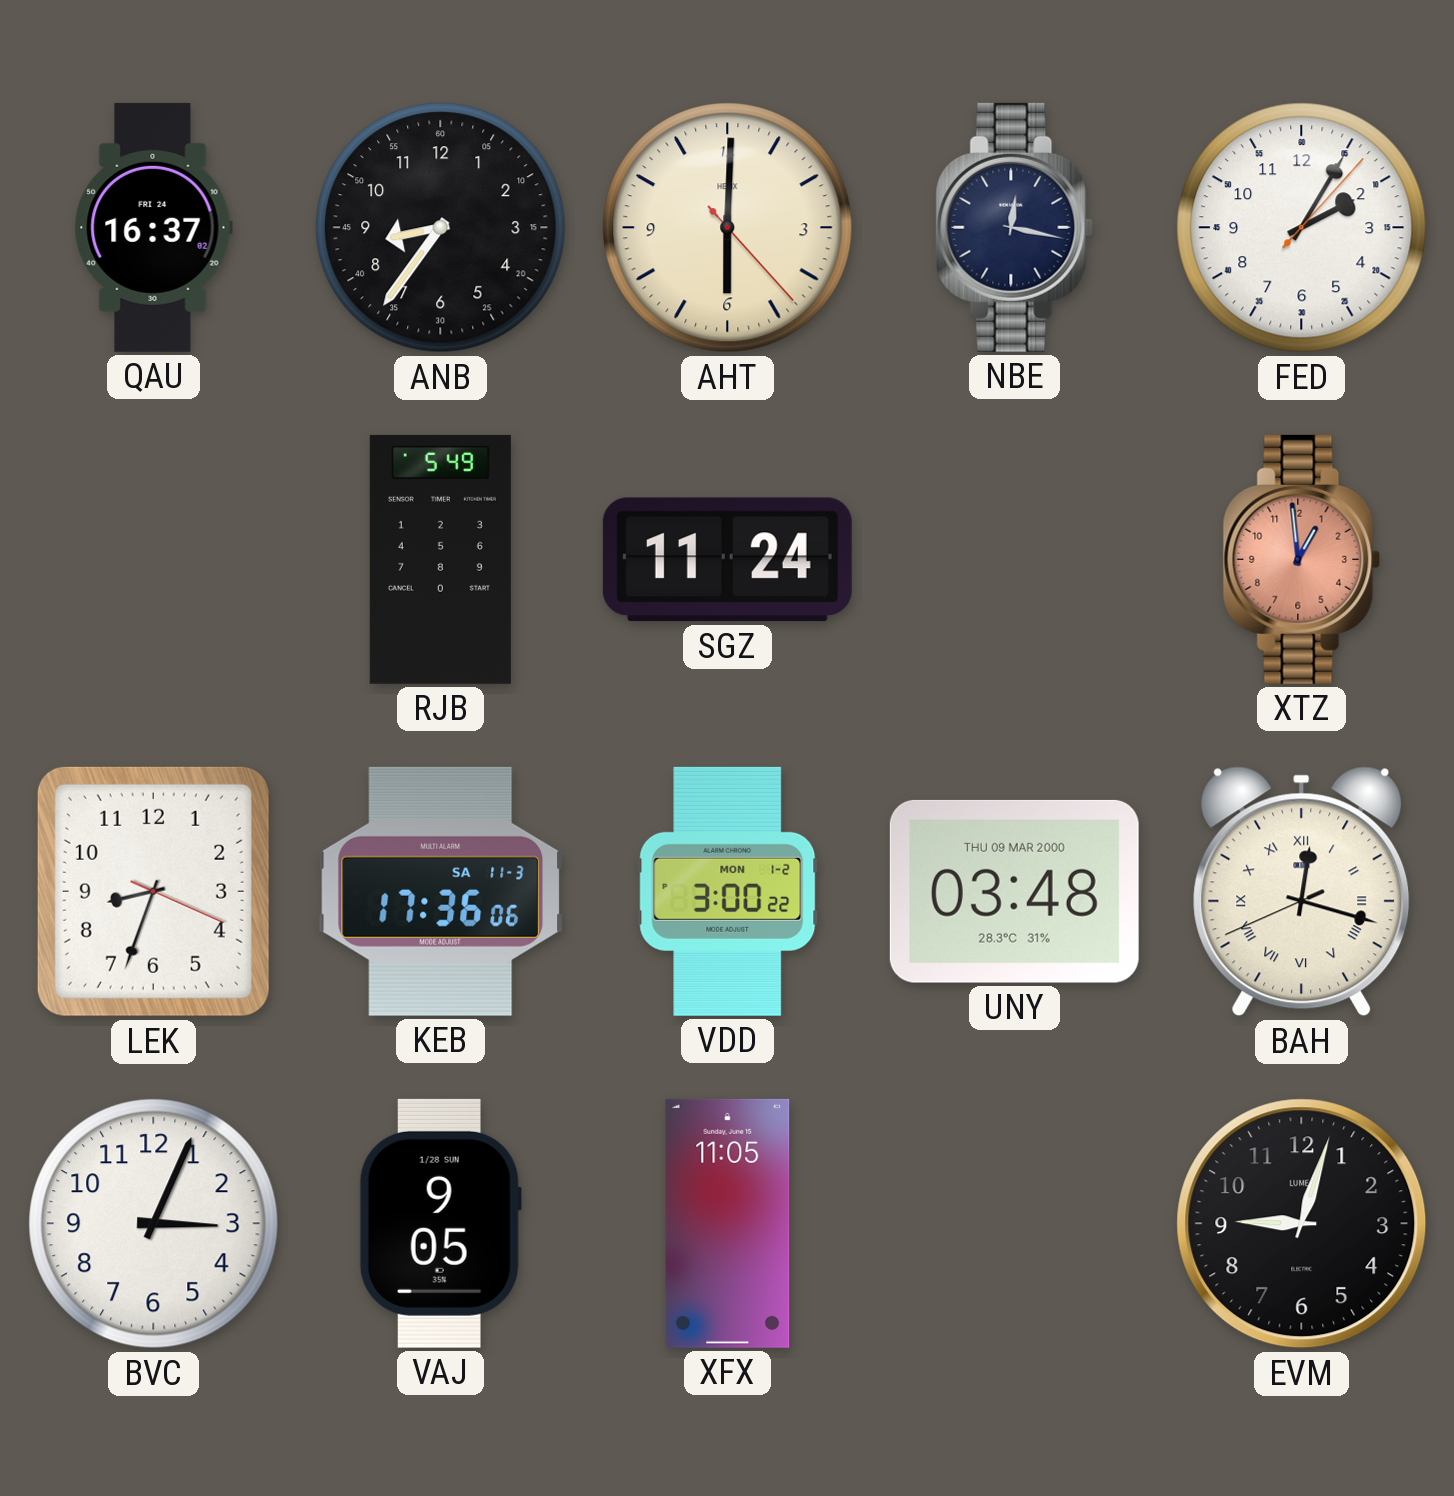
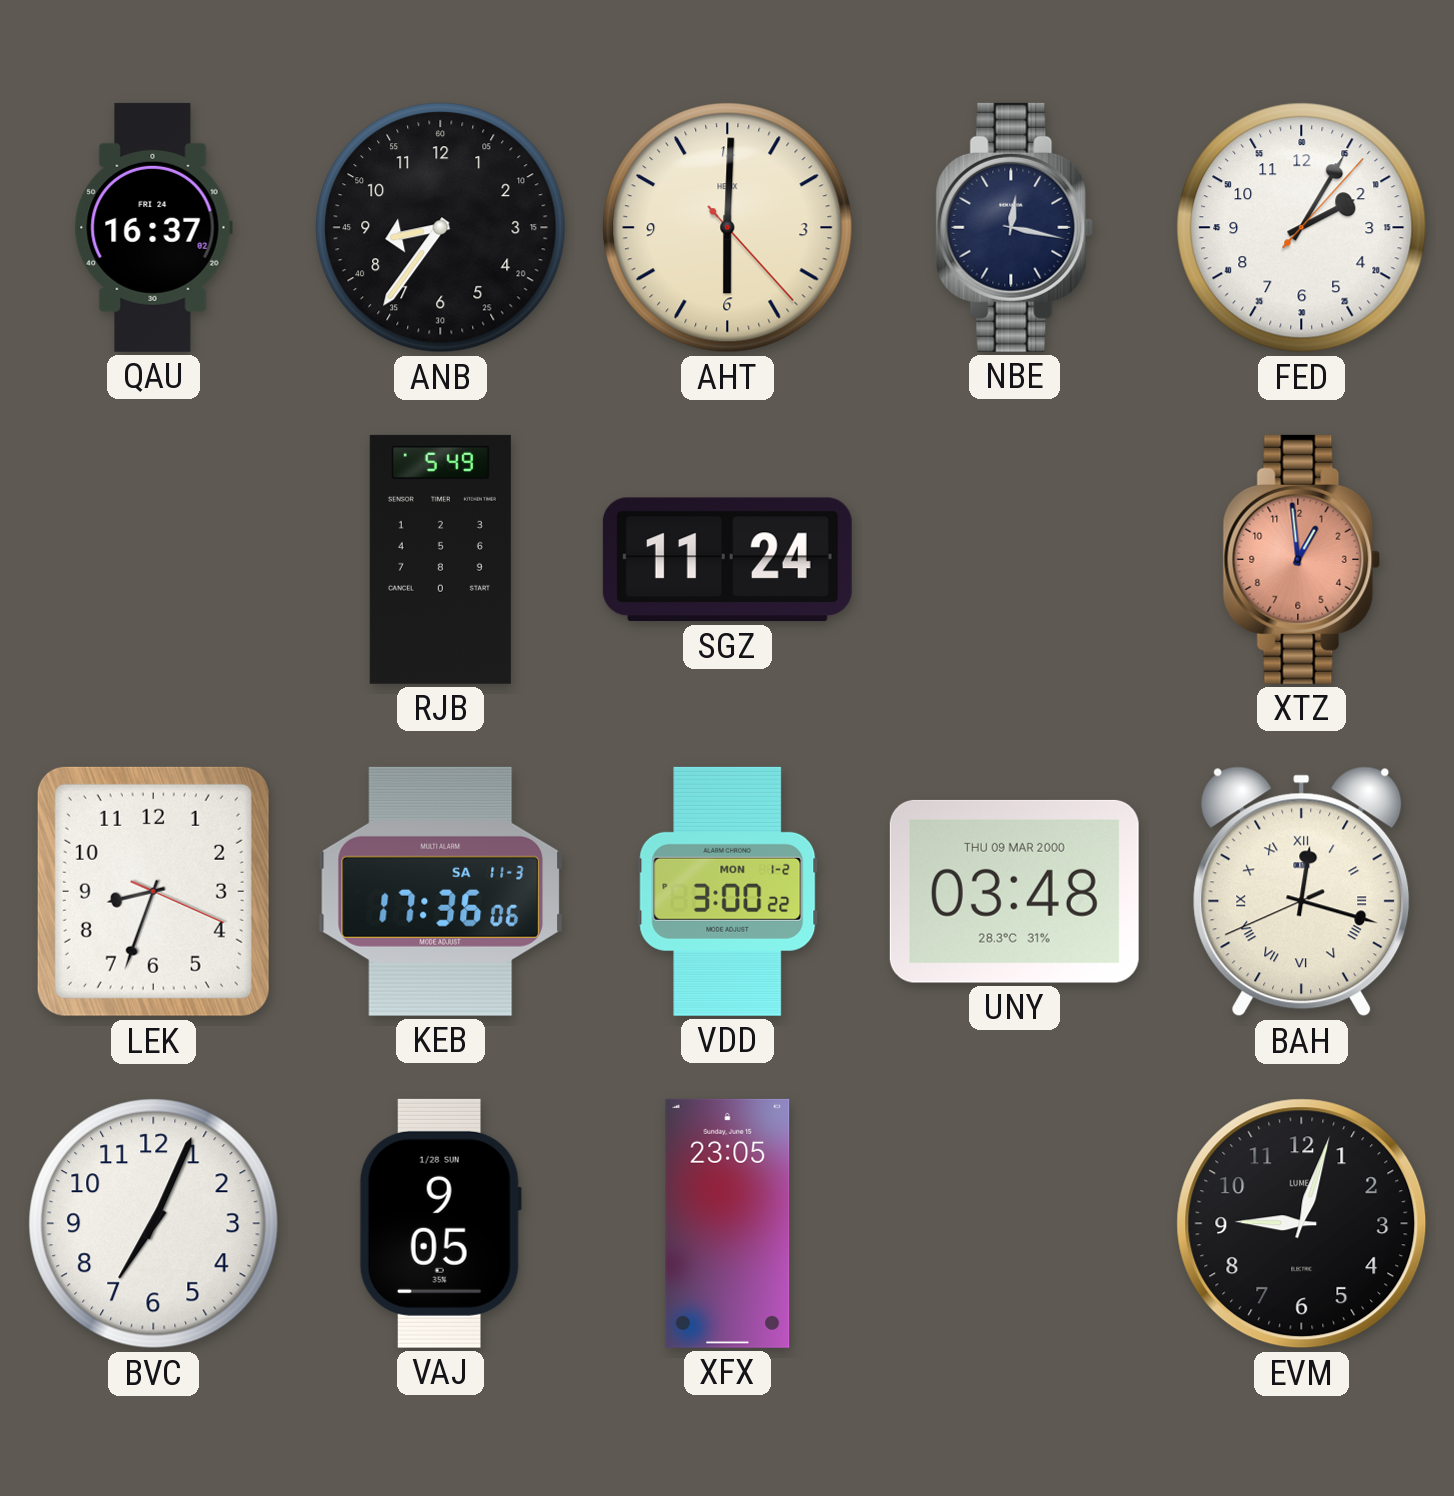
BVC: 3:04 -> 7:04
XFX: 11:05 -> 23:05
